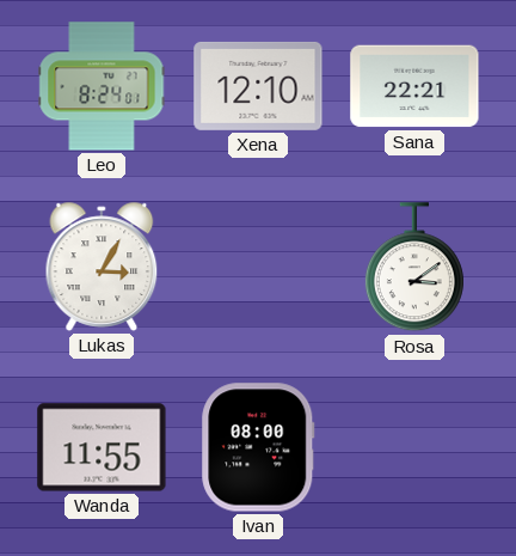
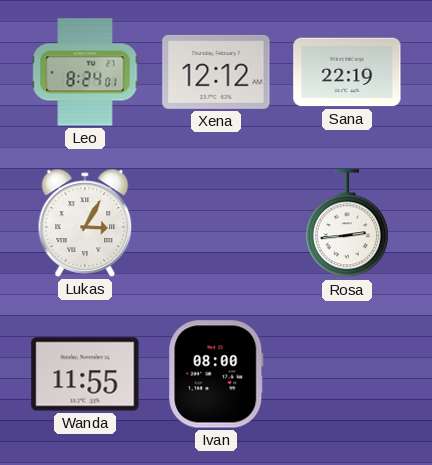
Xena: 12:10 -> 12:12
Sana: 22:21 -> 22:19
Rosa: 3:09 -> 2:44
